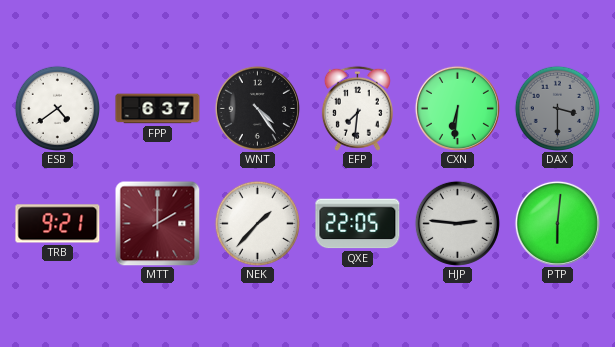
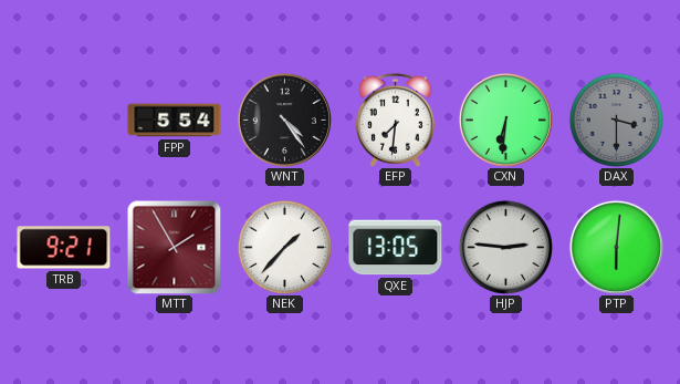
ESB: 4:39 -> none
FPP: 6:37 -> 5:54
MTT: 2:00 -> 1:55
QXE: 22:05 -> 13:05
